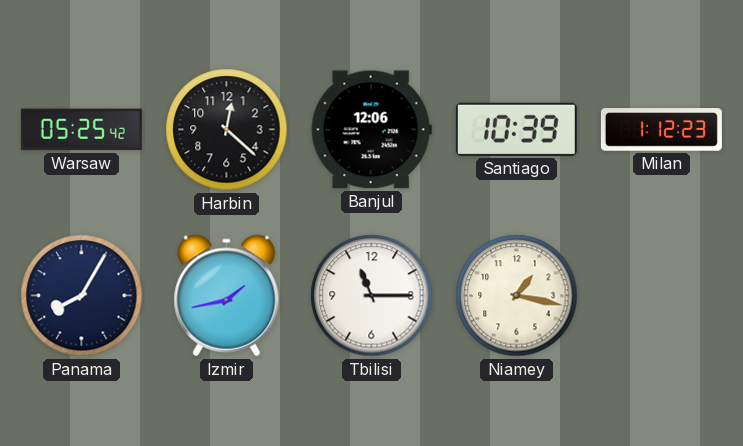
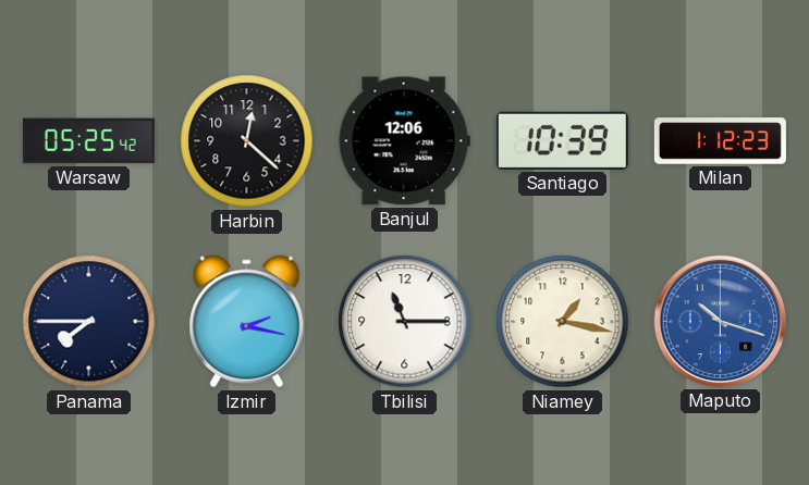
Panama: 8:05 -> 7:45
Izmir: 1:43 -> 2:17
Maputo: none -> 10:18
